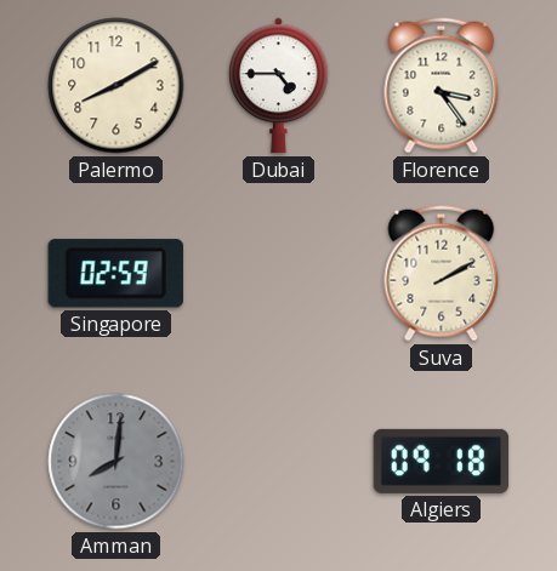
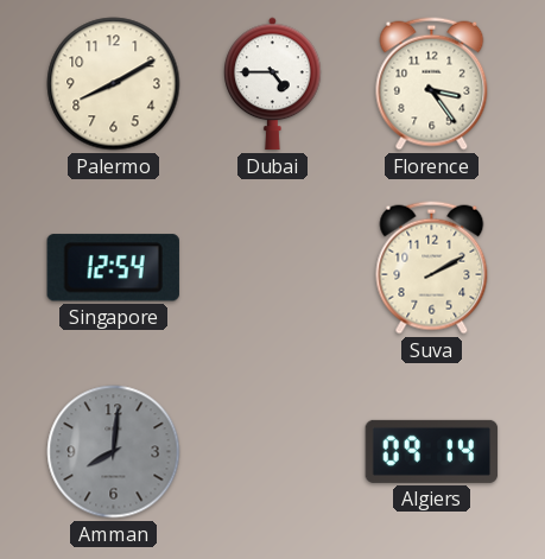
Singapore: 02:59 -> 12:54
Algiers: 09:18 -> 09:14
